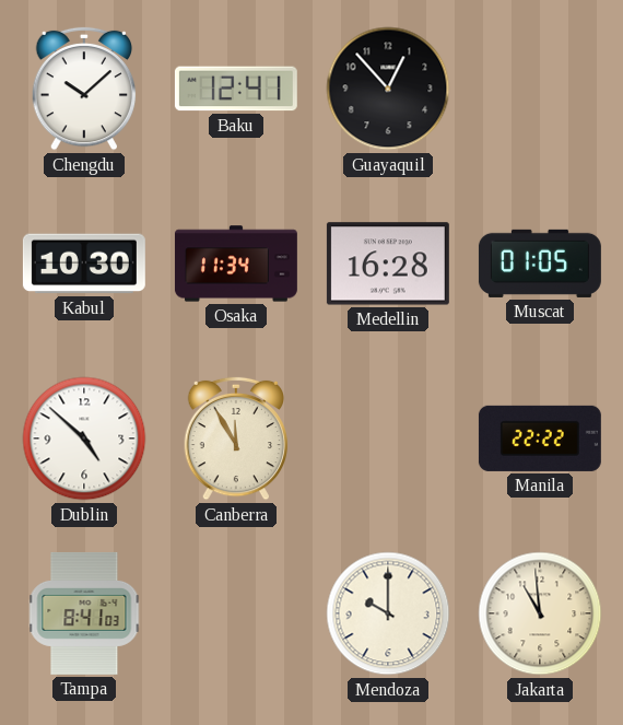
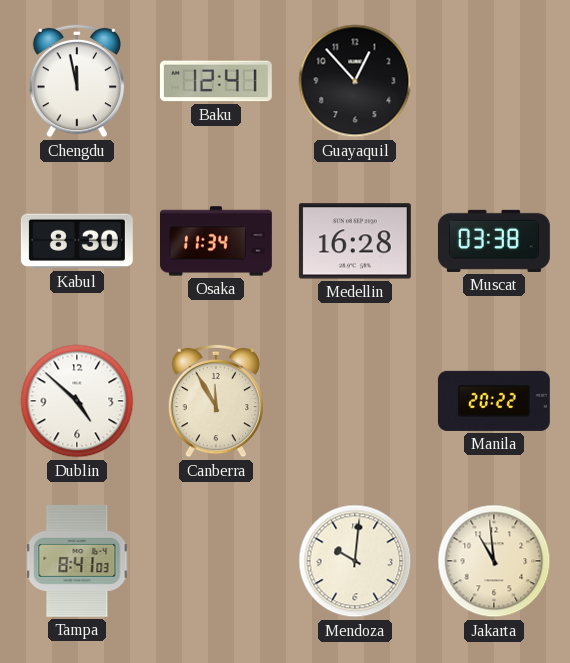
Chengdu: 10:08 -> 11:58
Kabul: 10:30 -> 8:30
Muscat: 01:05 -> 03:38
Manila: 22:22 -> 20:22
Mendoza: 10:00 -> 10:01
